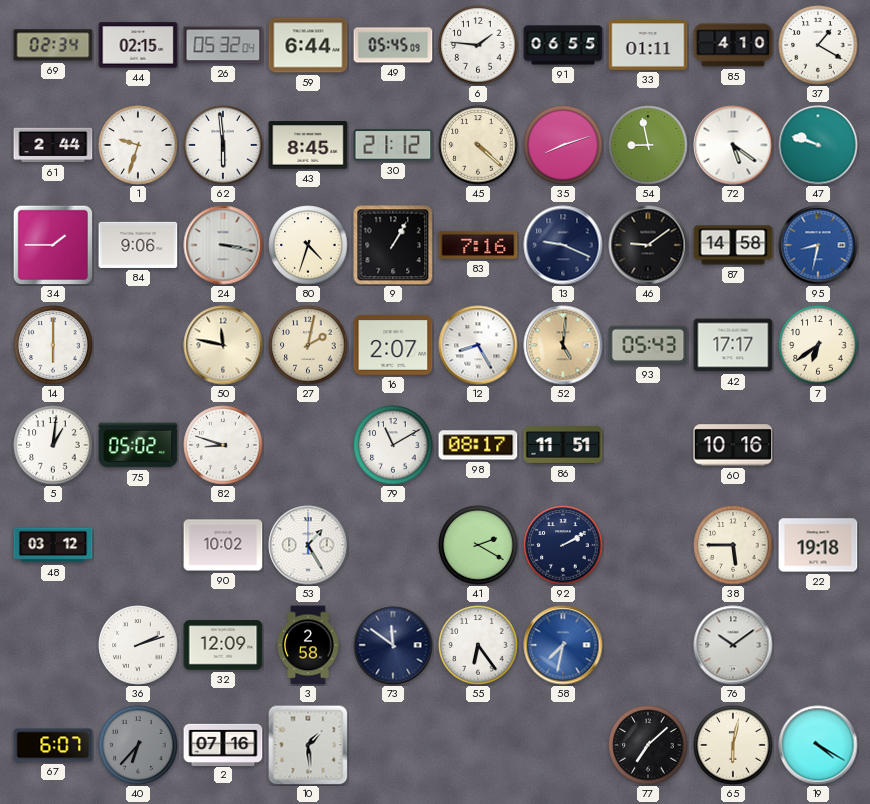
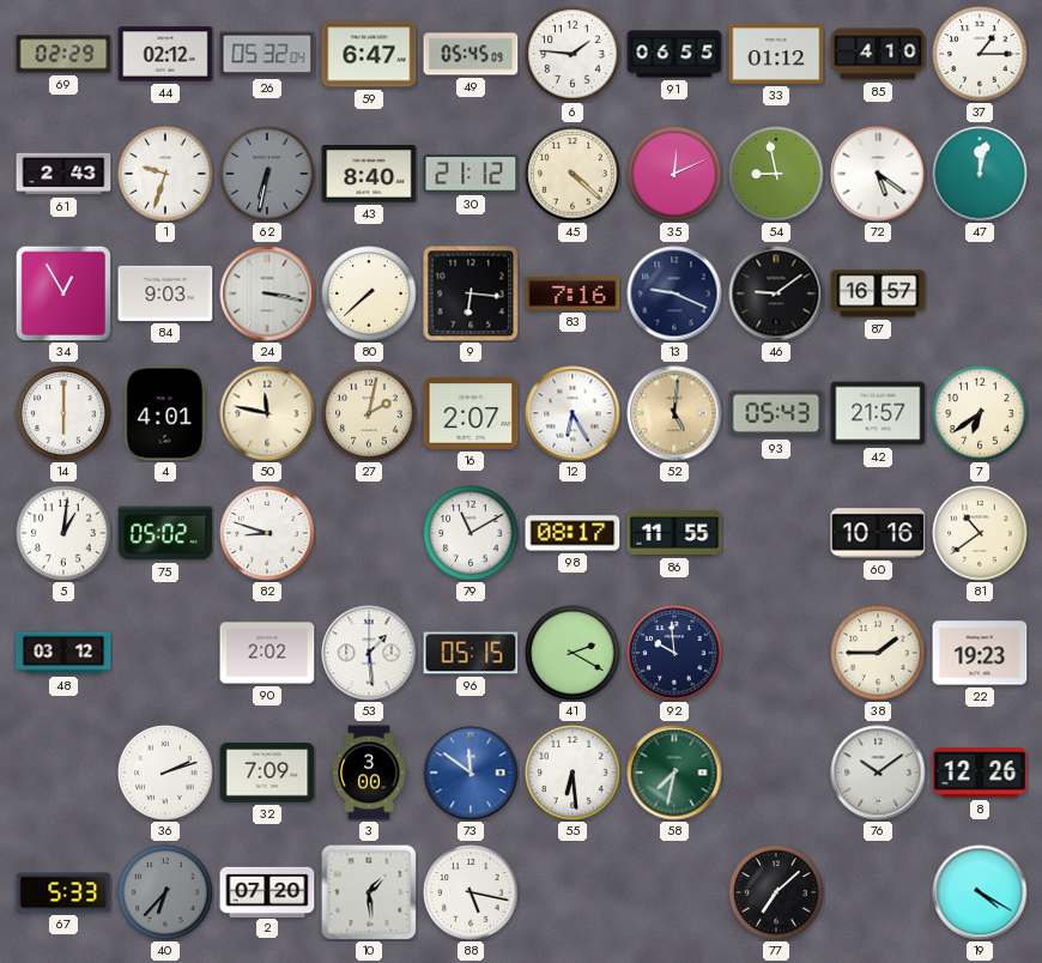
69: 02:34 -> 02:29
44: 02:15 -> 02:12
59: 6:44 -> 6:47
33: 01:11 -> 01:12
37: 1:20 -> 1:15
61: 2:44 -> 2:43
62: 5:59 -> 6:32
62 dial: white -> grey
43: 8:45 -> 8:40
35: 8:12 -> 12:11
47: 9:48 -> 12:02
34: 1:45 -> 12:55
84: 9:06 -> 9:03
80: 4:33 -> 7:38
9: 1:05 -> 6:16
87: 14:58 -> 16:57
95: 8:32 -> none
4: none -> 4:01
12: 8:25 -> 6:25
42: 17:17 -> 21:57
86: 11:51 -> 11:55
81: none -> 10:39
90: 10:02 -> 2:02
53: 1:25 -> 1:29
96: none -> 05:15
92: 2:10 -> 9:59
38: 5:45 -> 1:45
22: 19:18 -> 19:23
32: 12:09 -> 7:09
3: 2:58 -> 3:00
73 dial: navy -> blue
55: 6:24 -> 6:29
58 dial: blue -> green
8: none -> 12:26
67: 6:07 -> 5:33
2: 07:16 -> 07:20
88: none -> 5:17
65: 6:02 -> none
